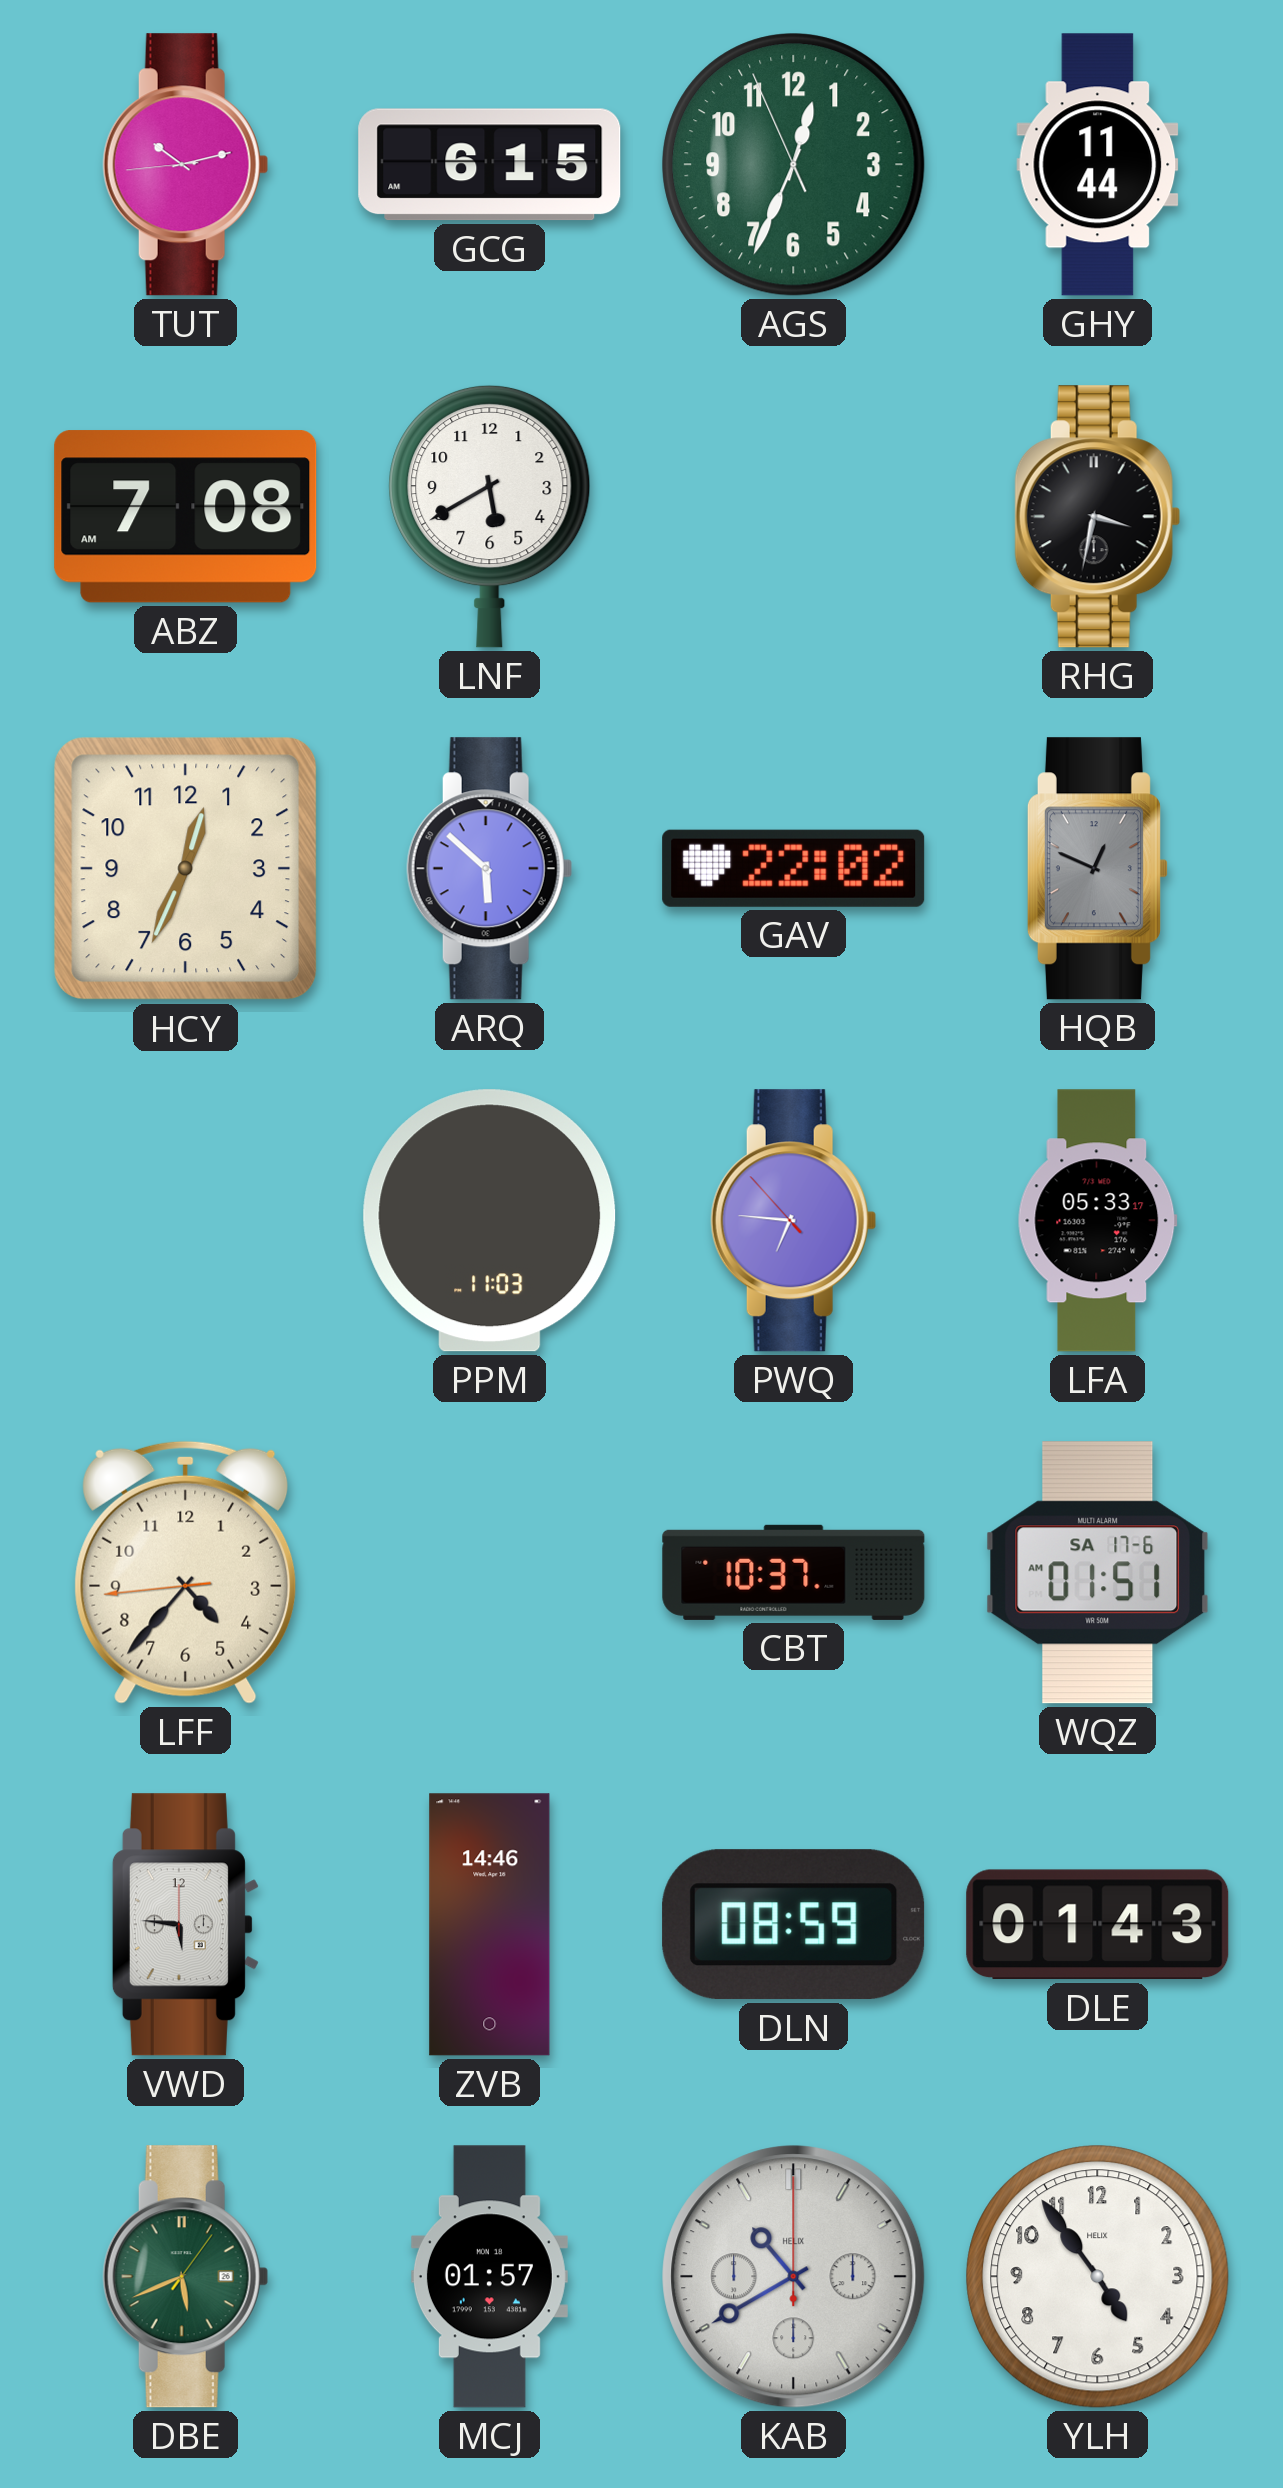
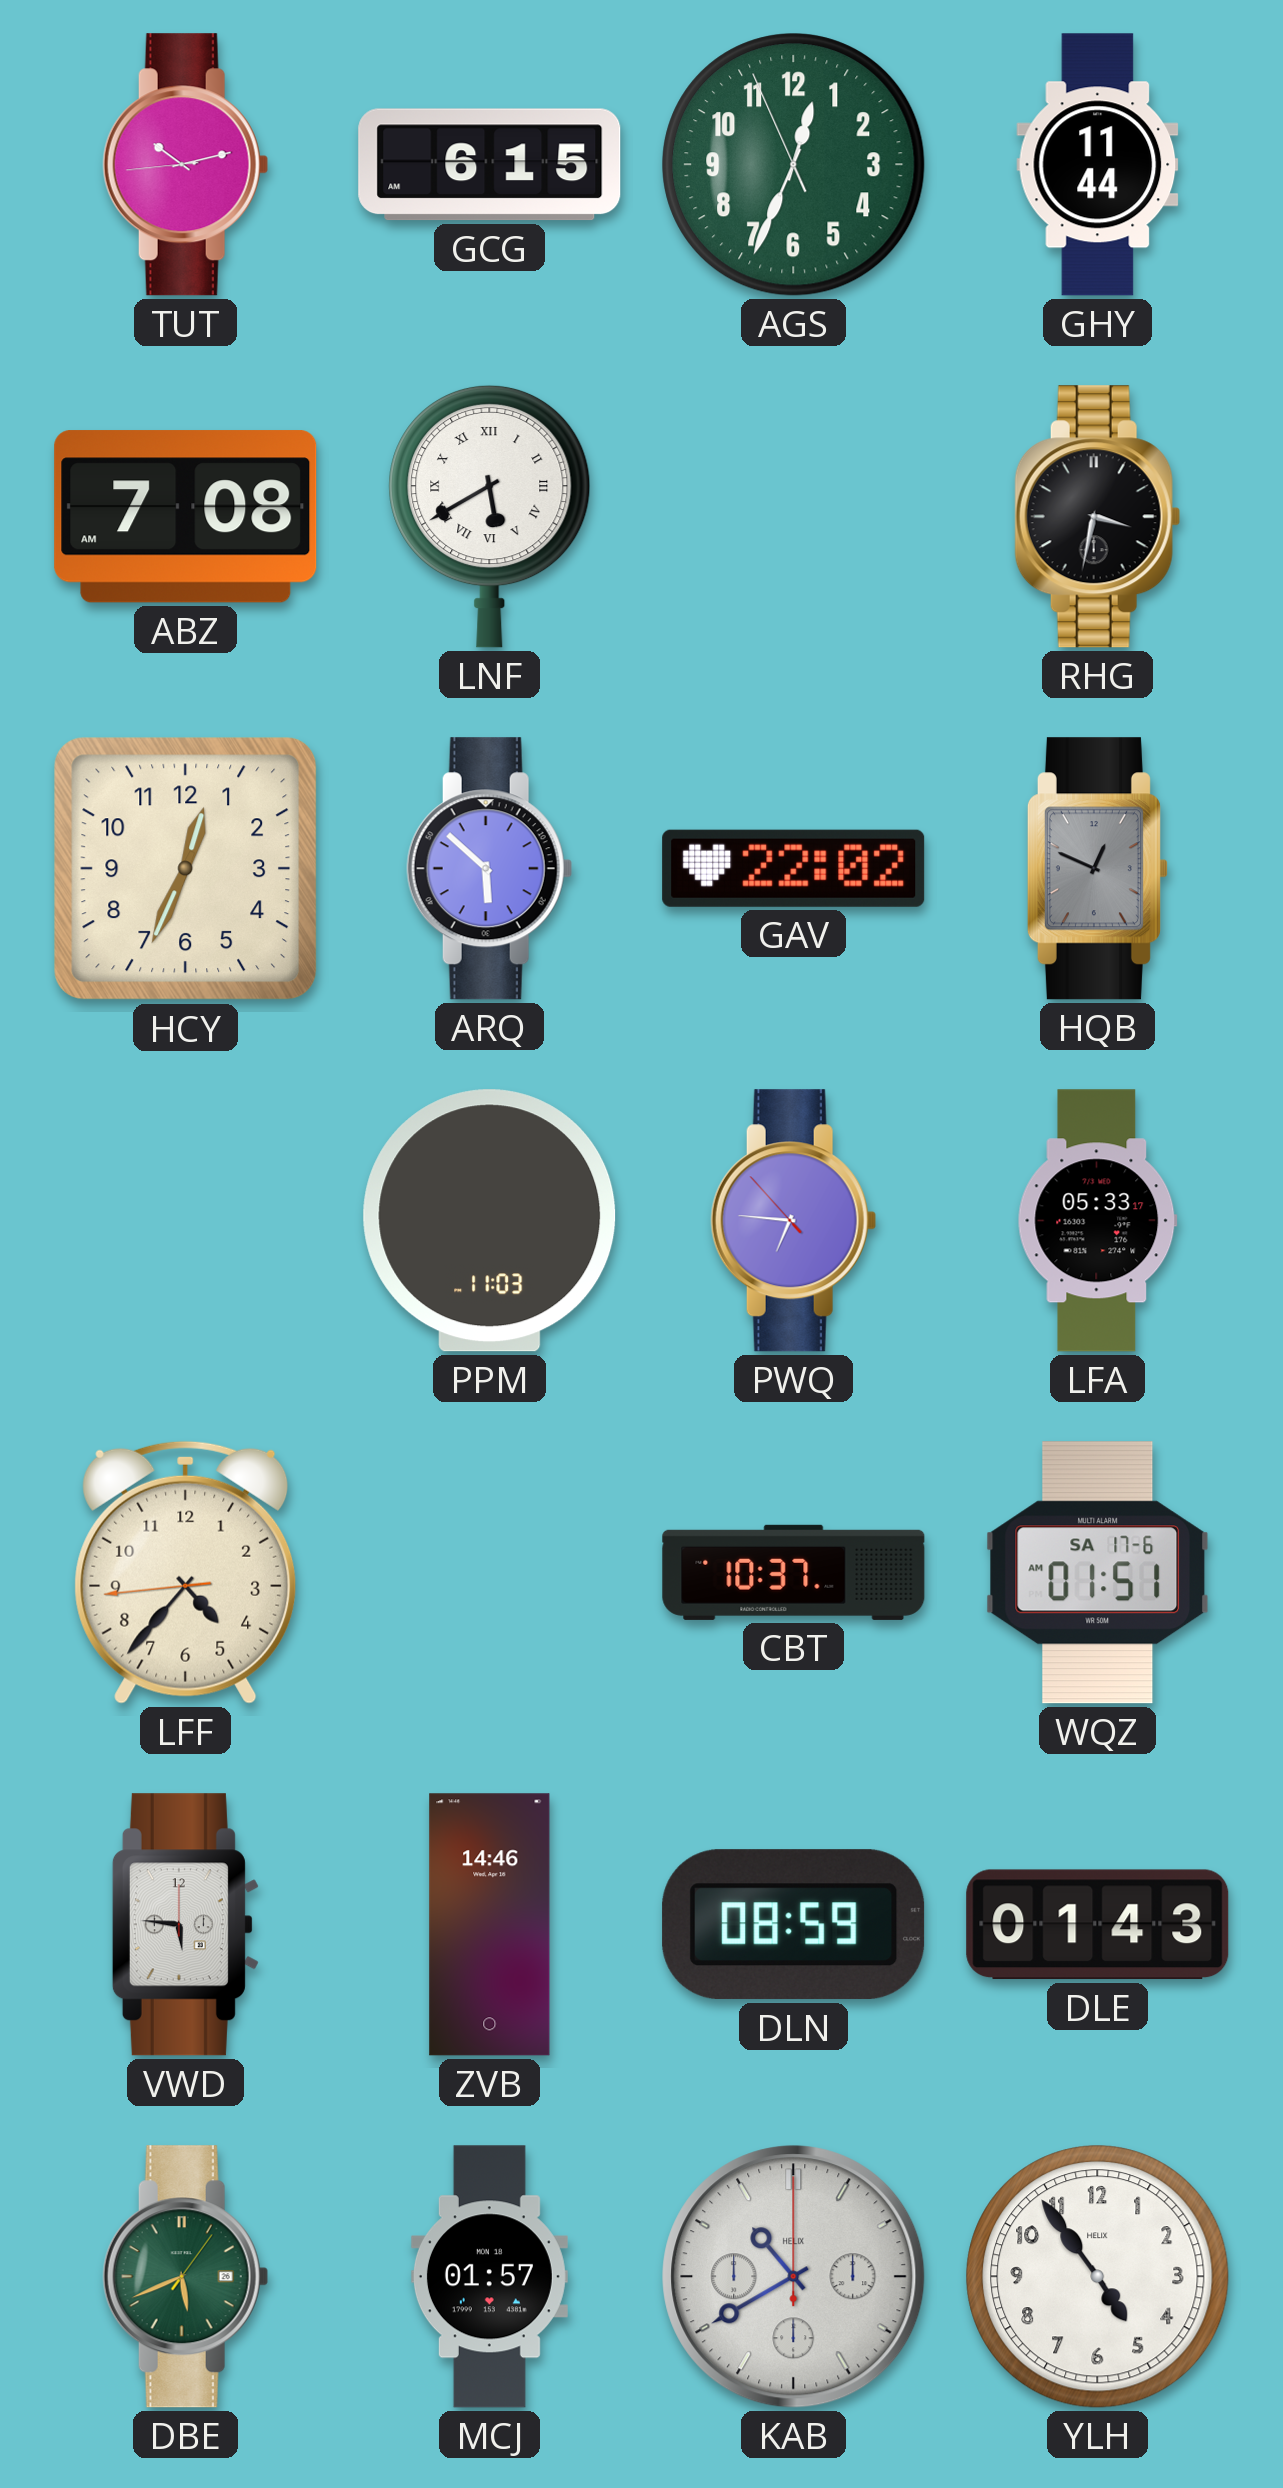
LNF numerals: Arabic -> Roman
